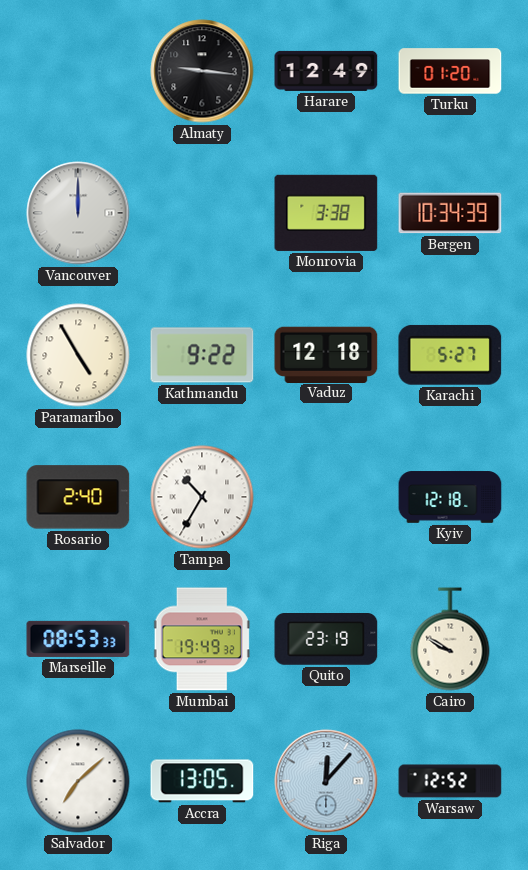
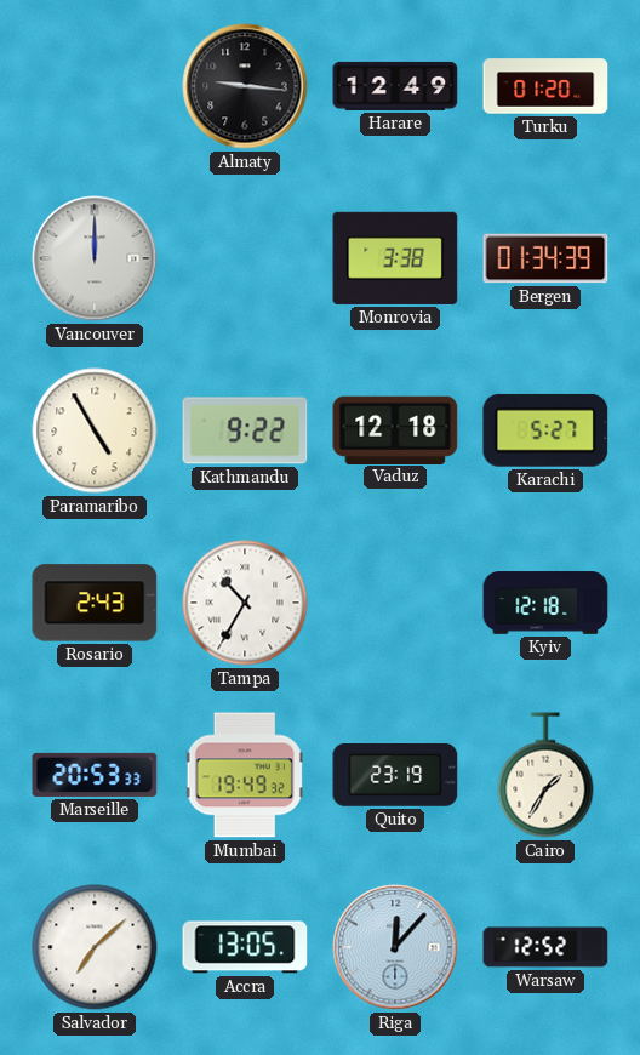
Bergen: 10:34 -> 01:34
Rosario: 2:40 -> 2:43
Marseille: 08:53 -> 20:53
Cairo: 9:50 -> 1:35
